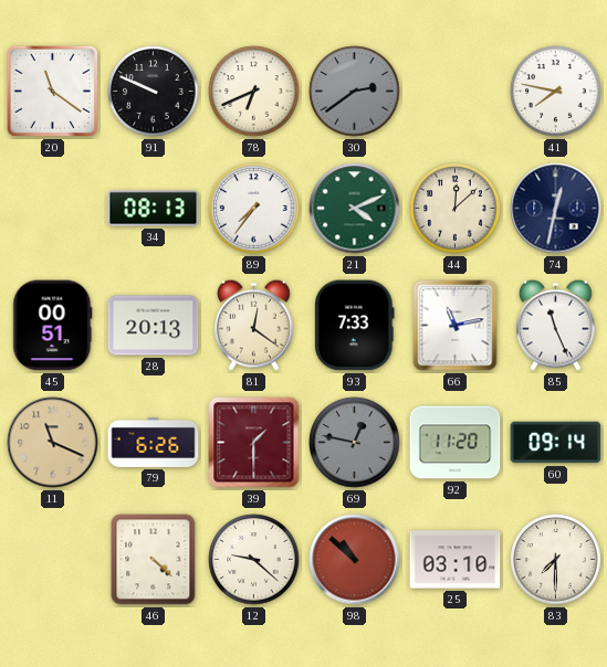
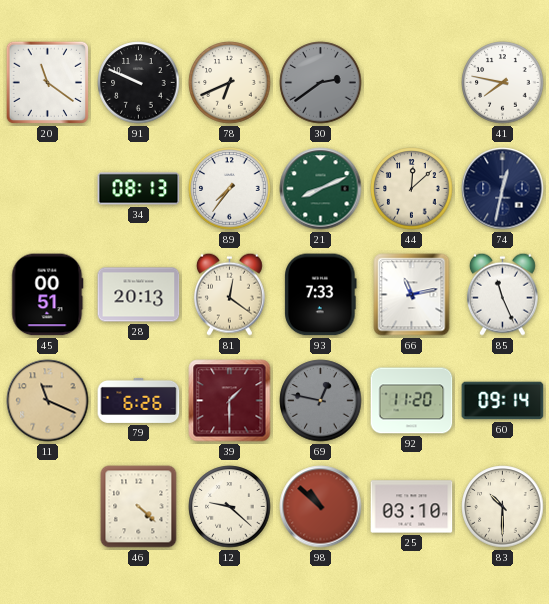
21: 4:11 -> 8:11
83: 7:30 -> 10:30
